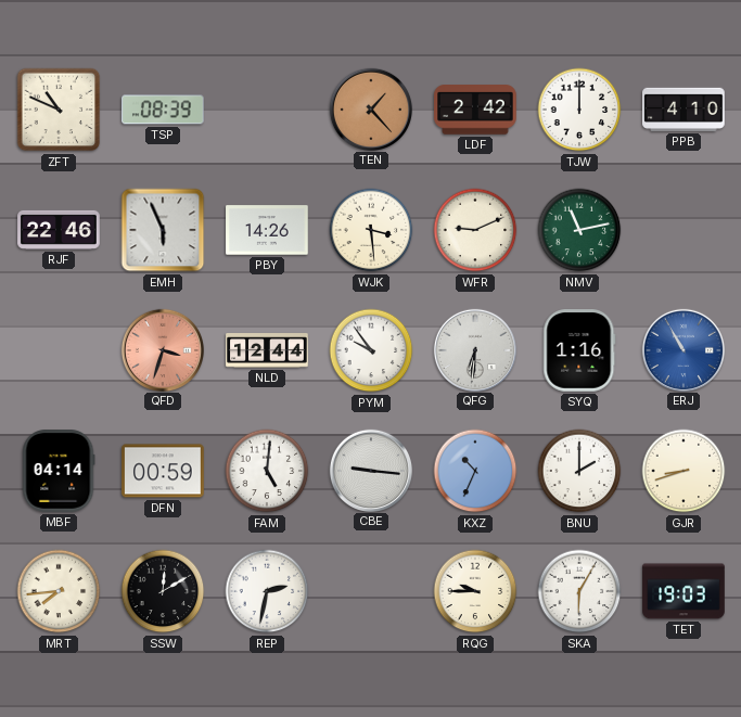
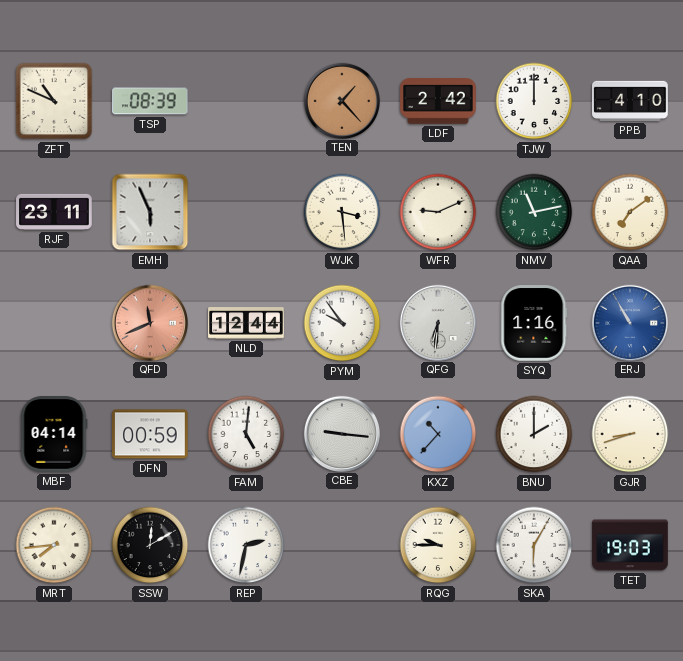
RJF: 22:46 -> 23:11
PBY: 14:26 -> none
QAA: none -> 7:09
QFD: 3:33 -> 11:41
KXZ: 10:34 -> 10:37
